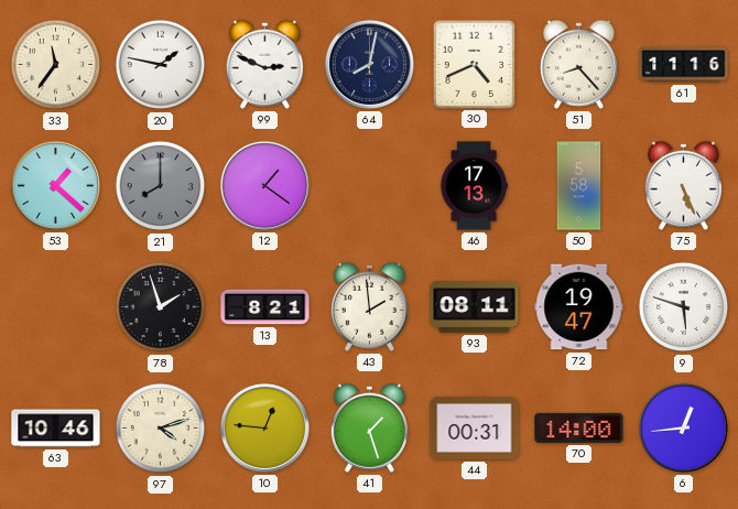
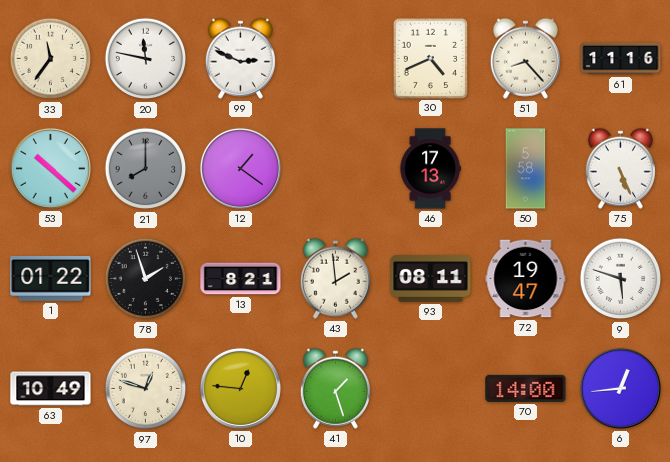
20: 1:47 -> 11:47
64: 8:02 -> none
53: 1:22 -> 10:22
1: none -> 01:22
63: 10:46 -> 10:49
97: 4:12 -> 12:48
44: 00:31 -> none
